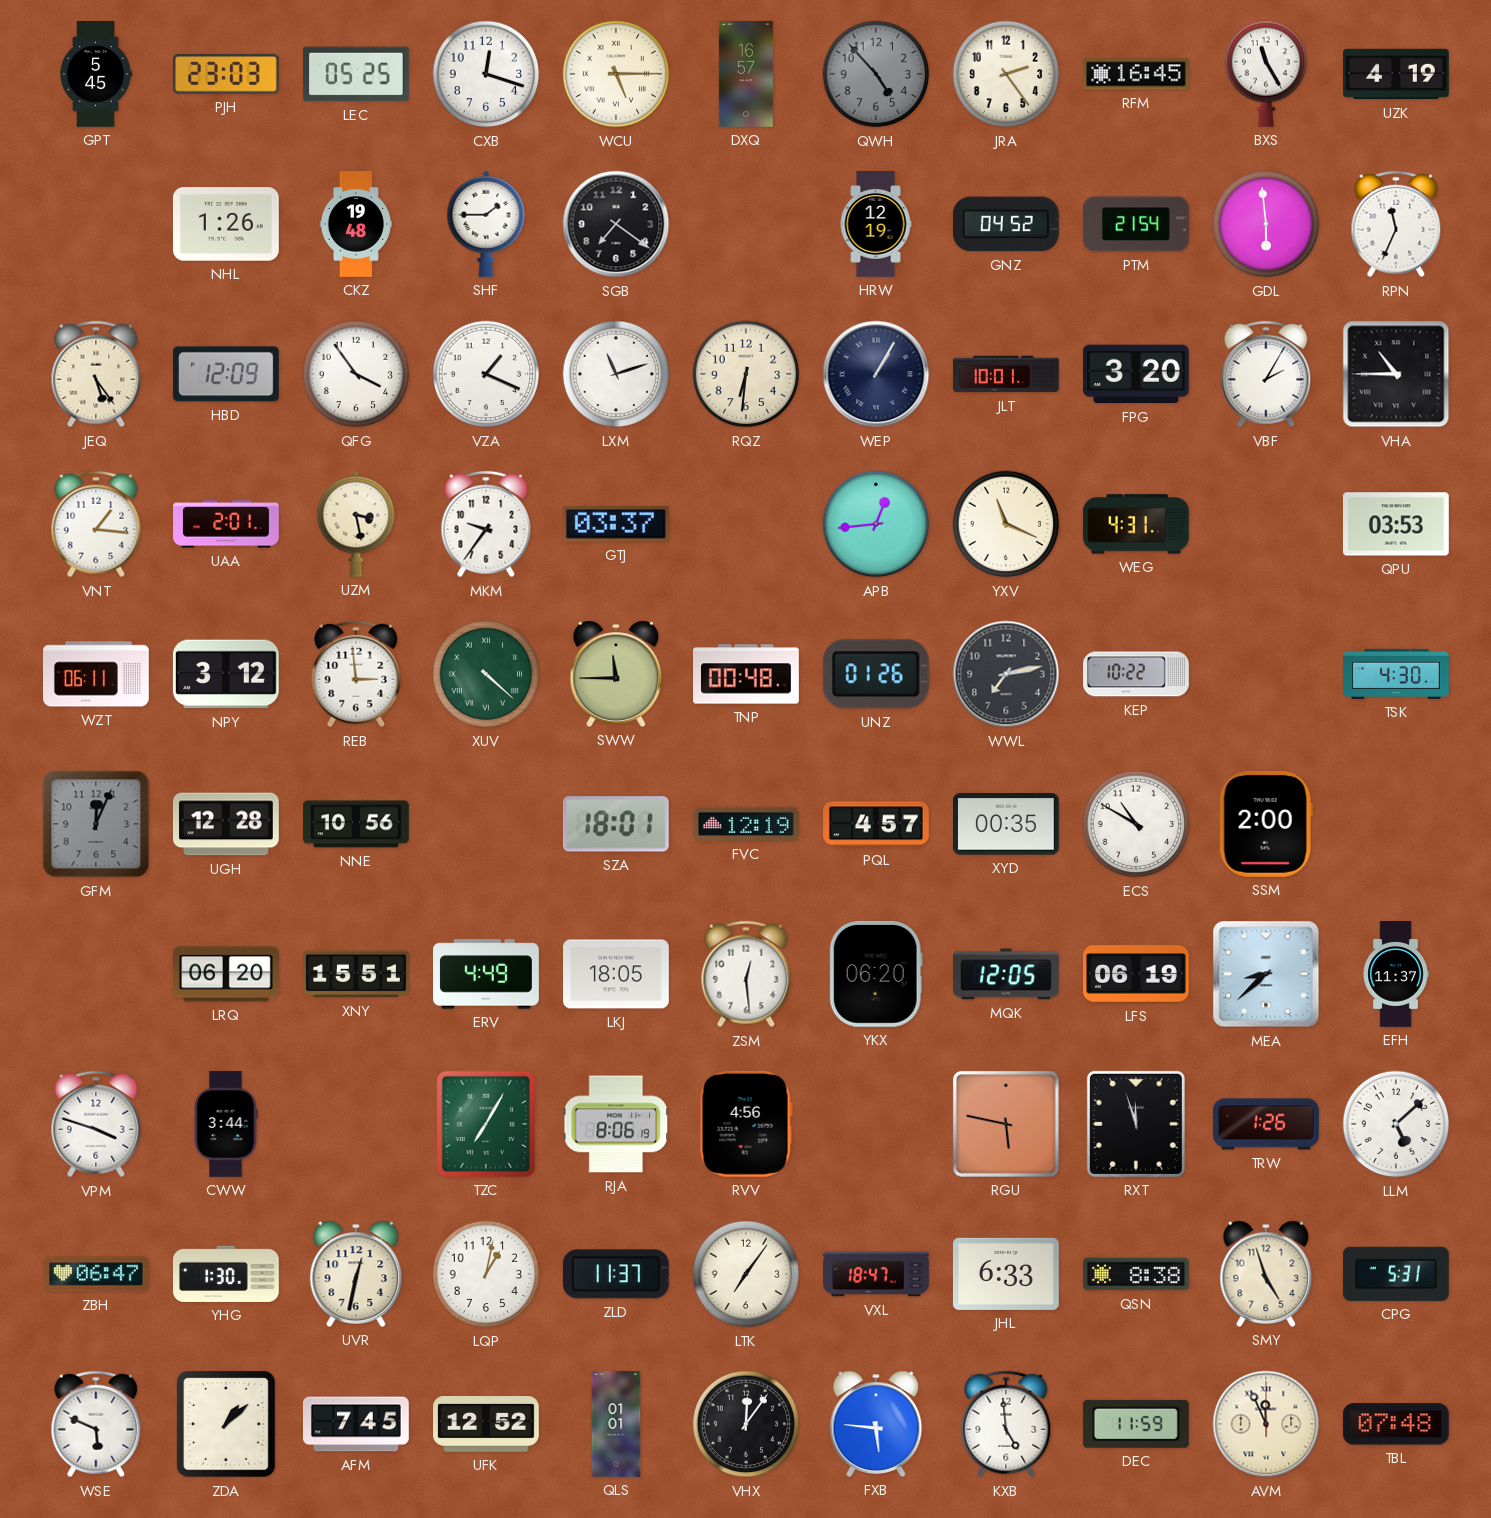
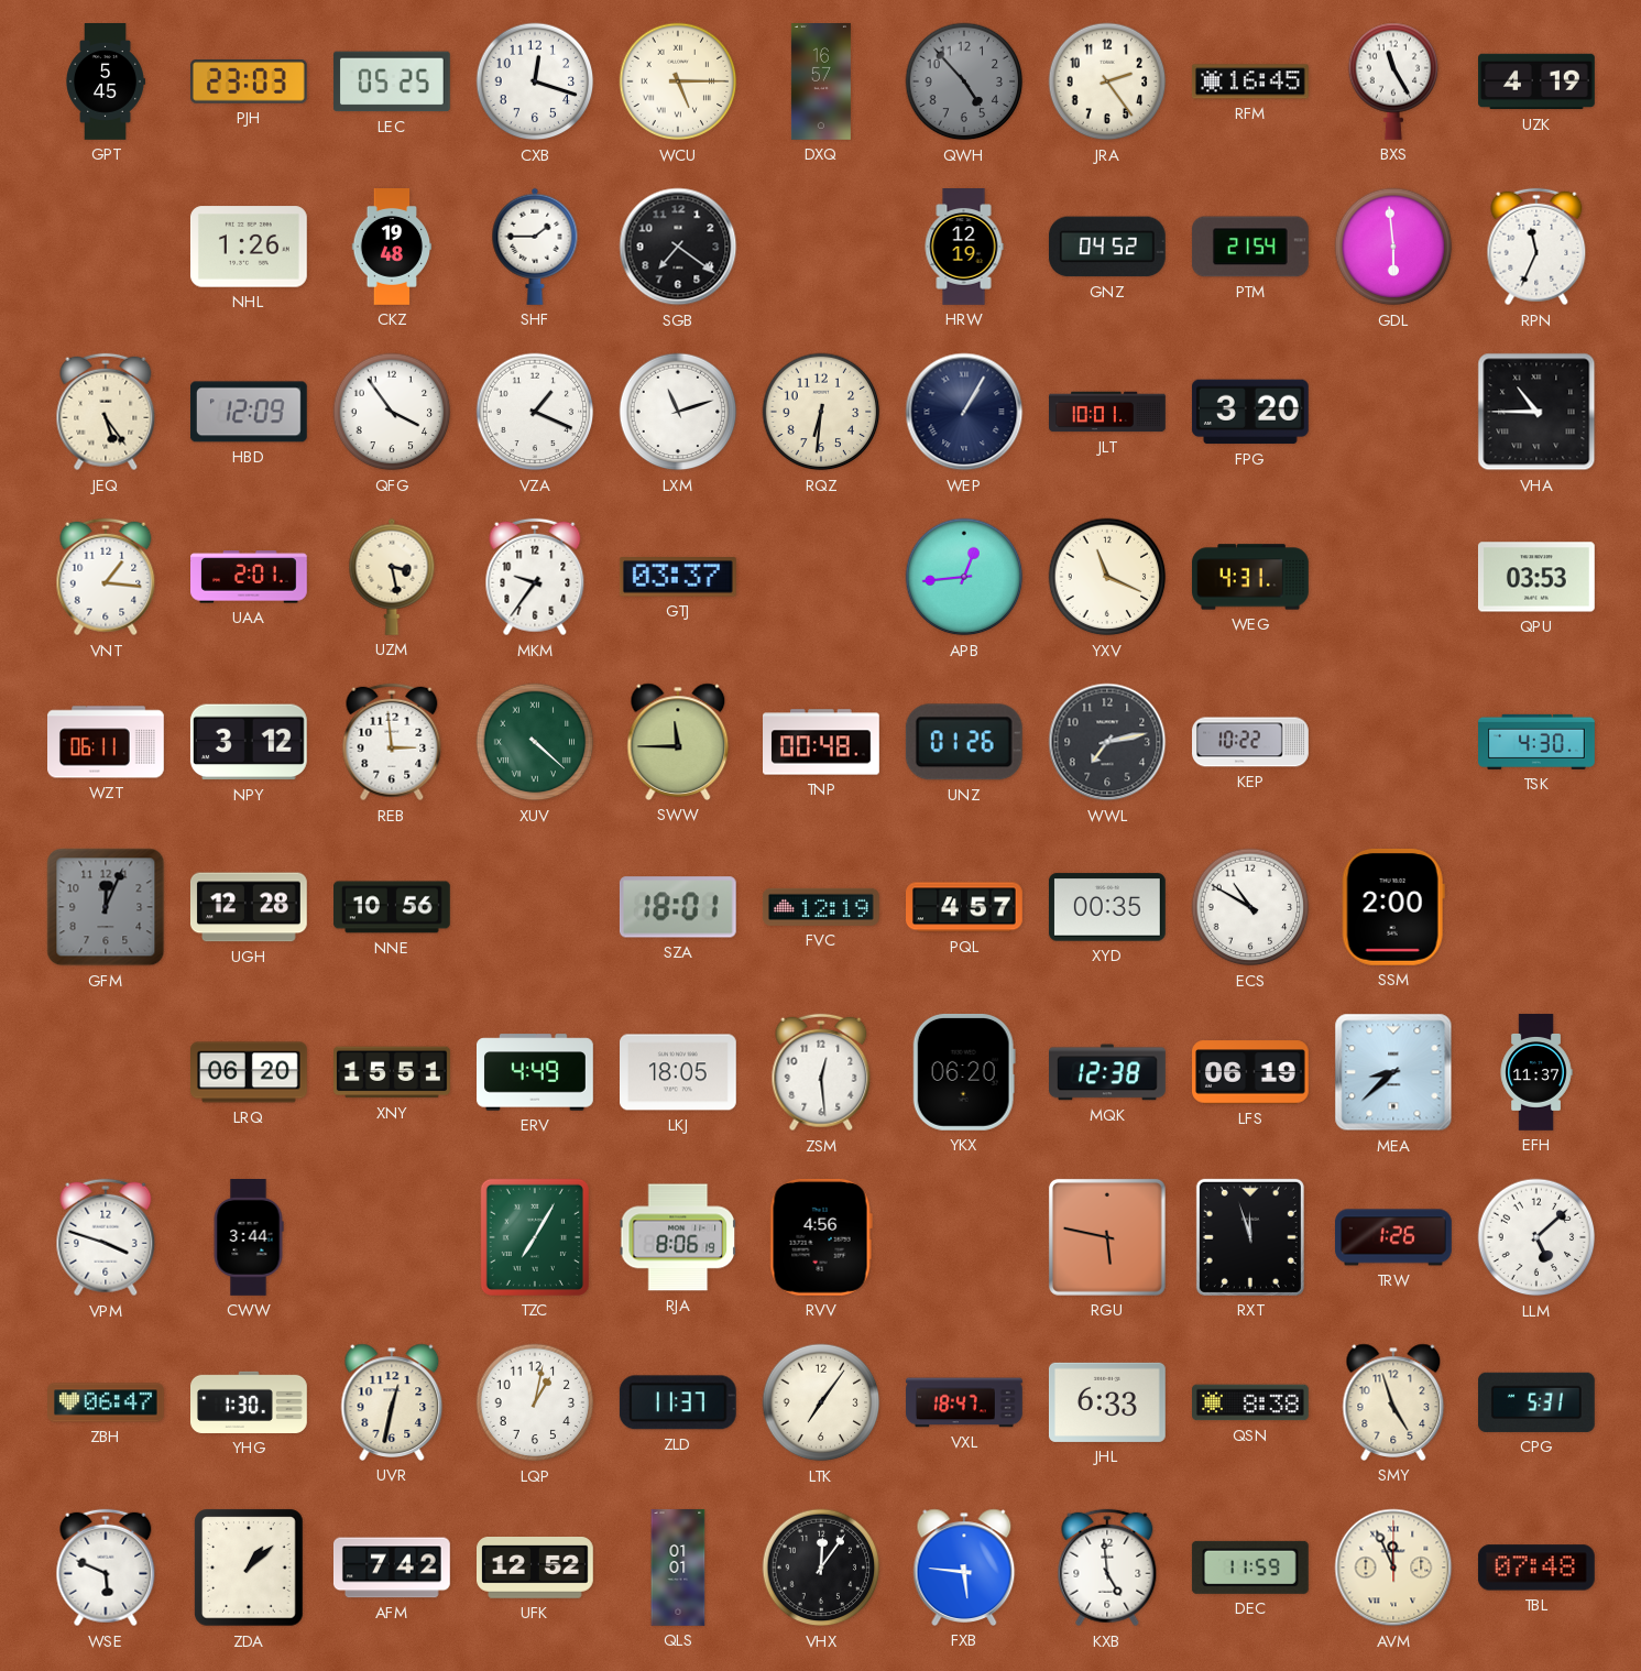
VBF: 2:05 -> none
MQK: 12:05 -> 12:38
AFM: 7:45 -> 7:42
